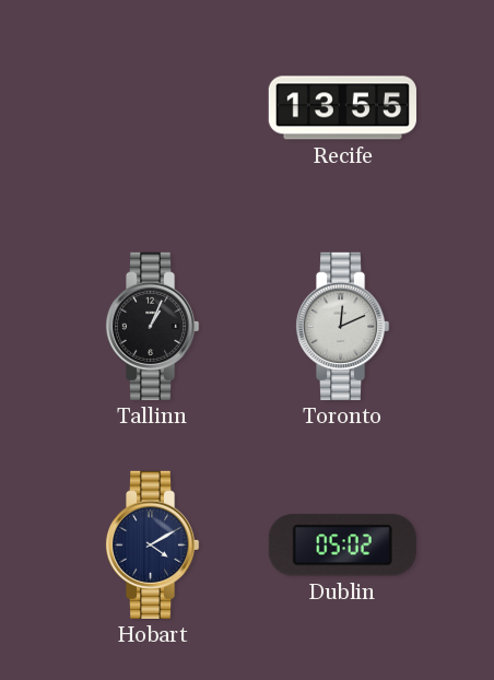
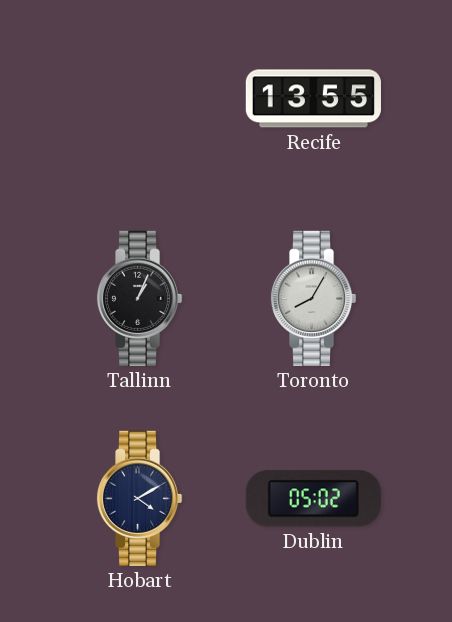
Toronto: 12:11 -> 8:05
